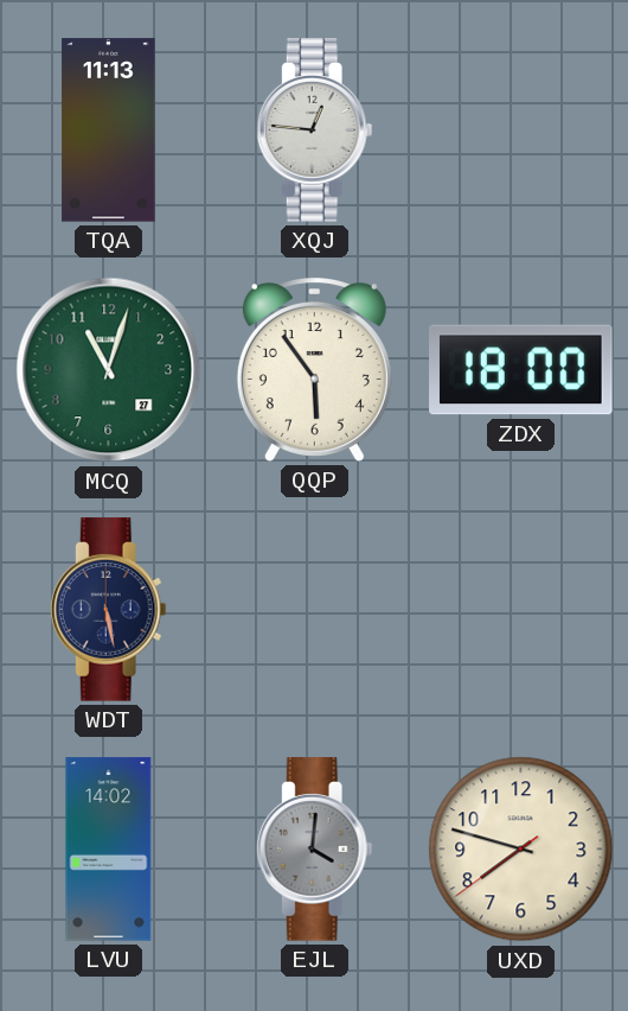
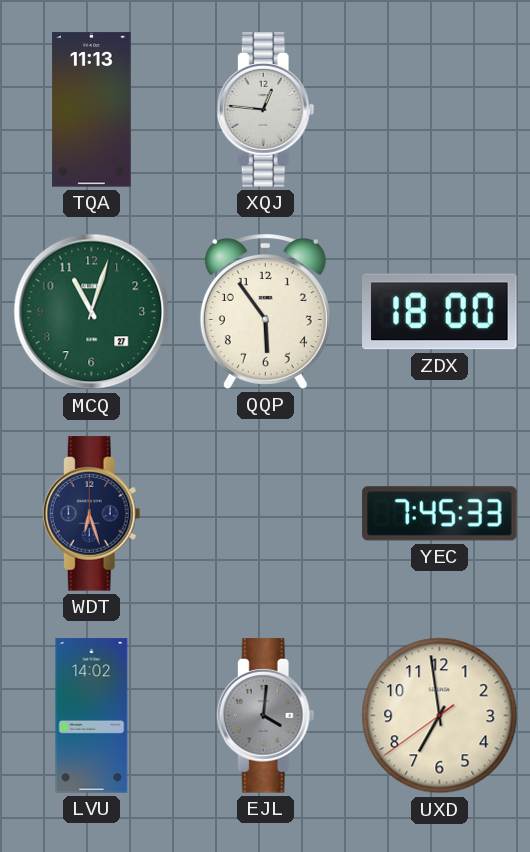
WDT: 5:28 -> 6:27
YEC: none -> 7:45
UXD: 7:47 -> 6:58
